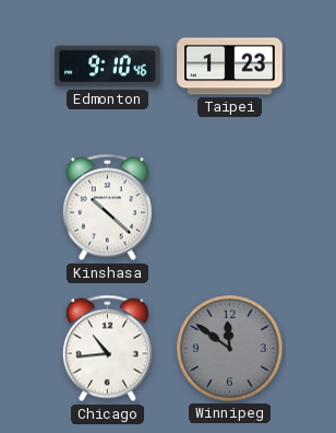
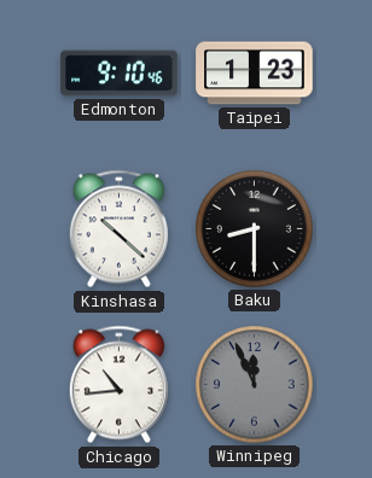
Baku: none -> 8:30
Winnipeg: 11:51 -> 11:56
